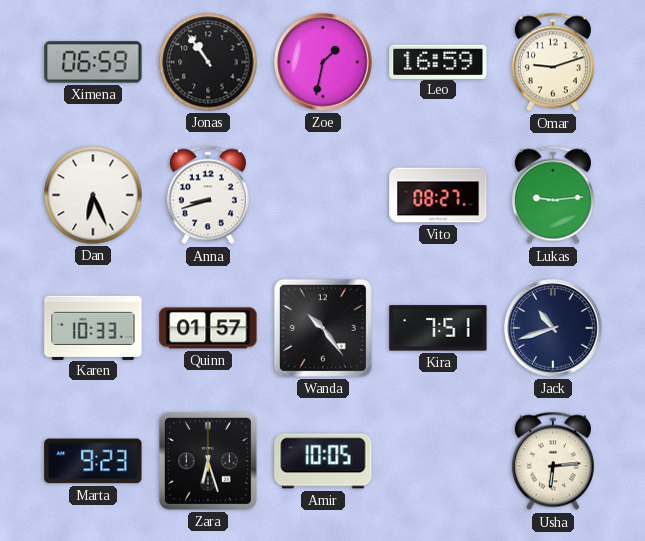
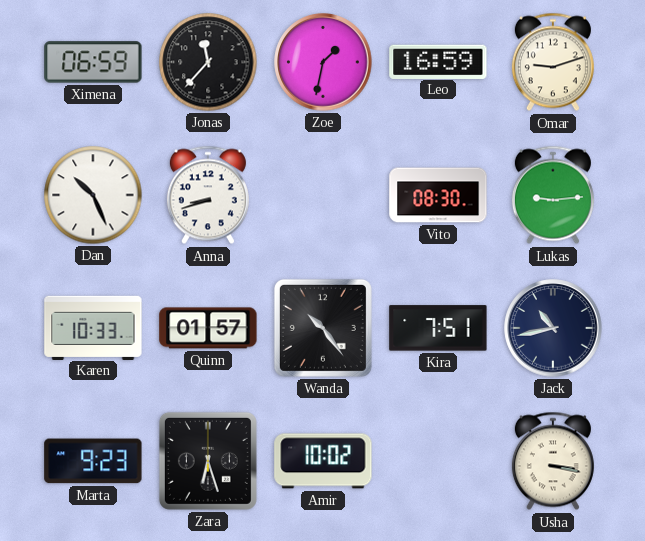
Jonas: 10:54 -> 11:37
Dan: 6:26 -> 10:26
Vito: 08:27 -> 08:30
Jack: 10:42 -> 10:43
Amir: 10:05 -> 10:02
Usha: 6:14 -> 3:17
